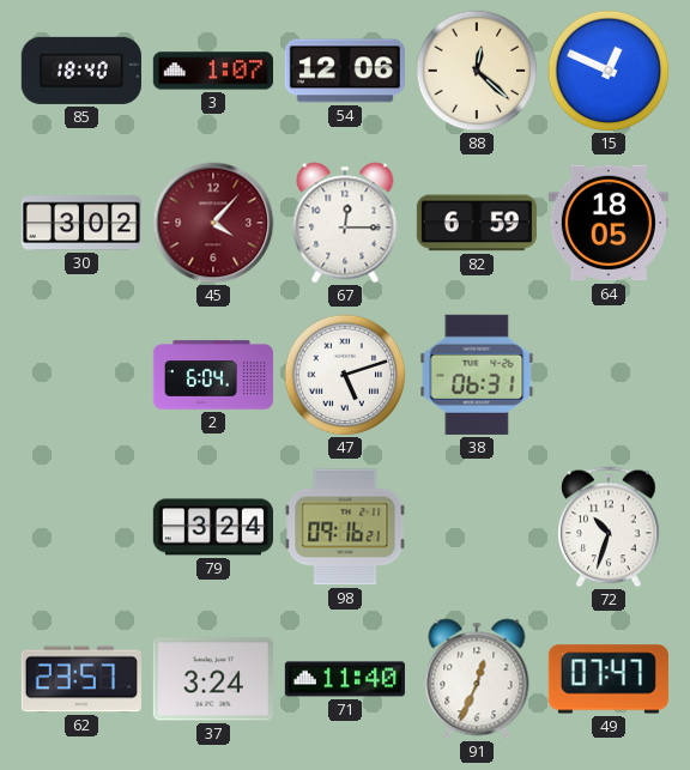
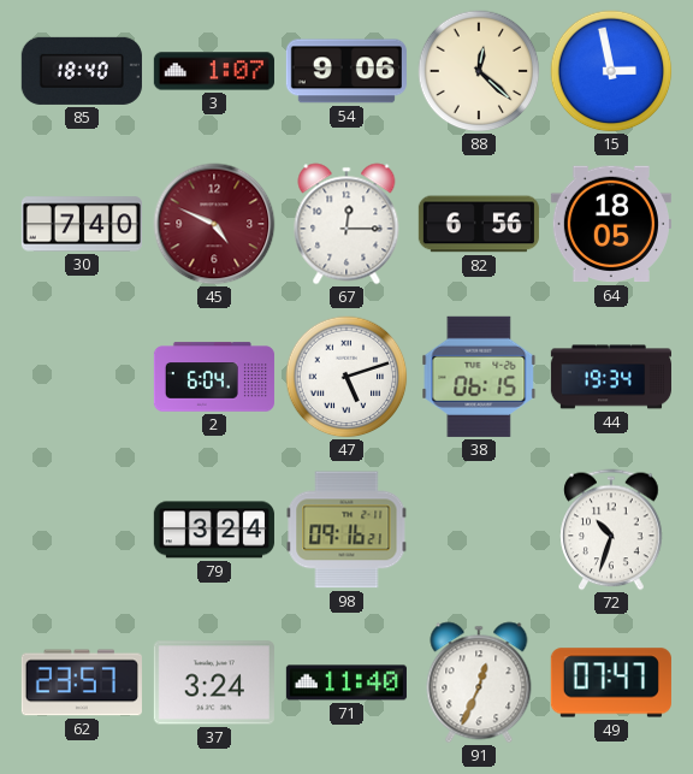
54: 12:06 -> 9:06
15: 12:49 -> 2:58
30: 3:02 -> 7:40
45: 4:07 -> 4:49
82: 6:59 -> 6:56
38: 06:31 -> 06:15
44: none -> 19:34
